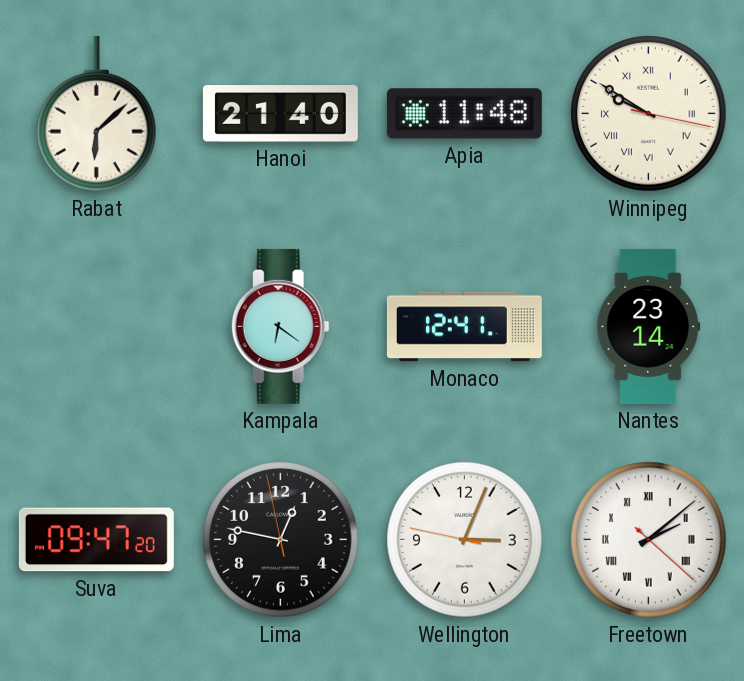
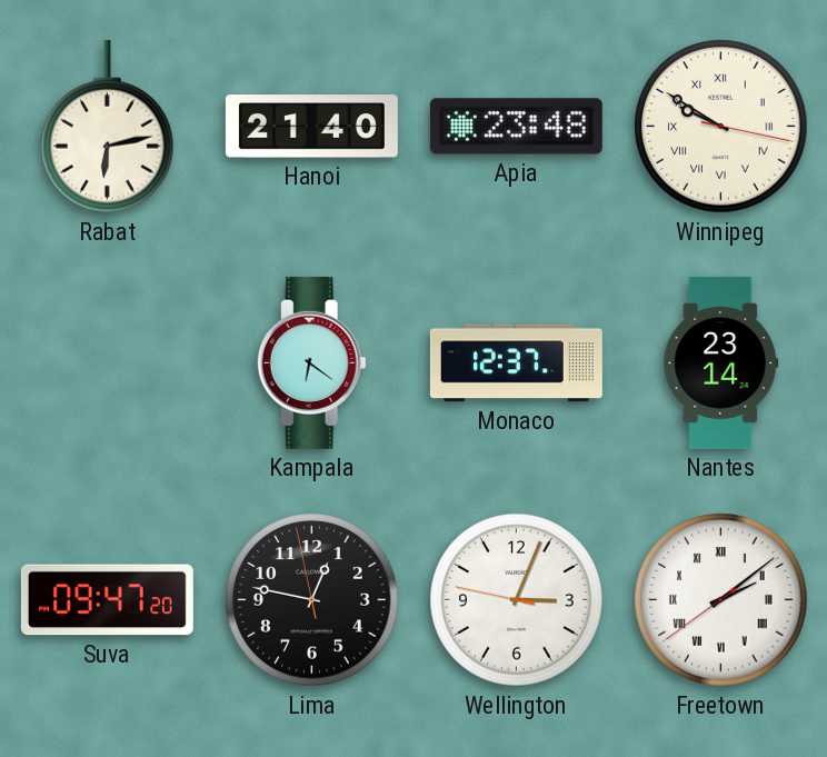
Rabat: 6:08 -> 6:13
Apia: 11:48 -> 23:48
Monaco: 12:41 -> 12:37
Freetown: 2:08:22 -> 2:08:39
